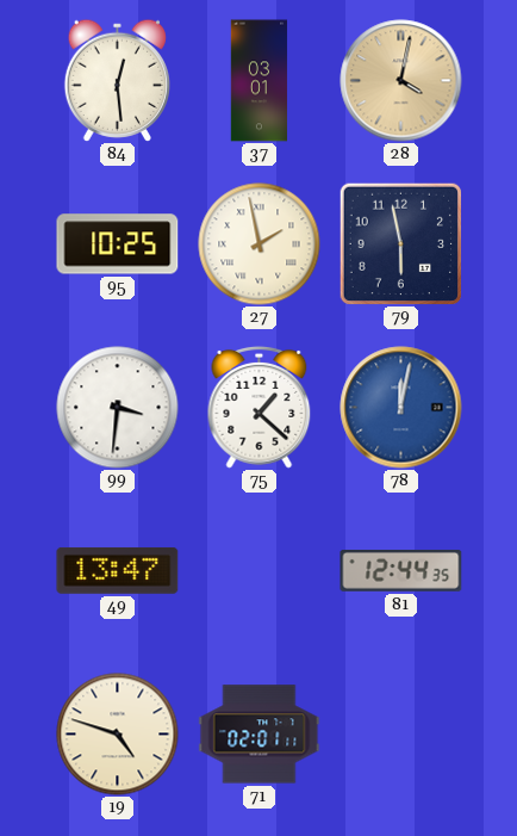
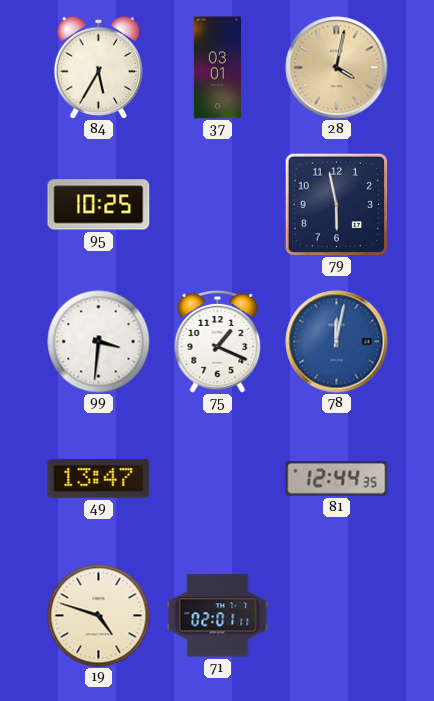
84: 12:29 -> 5:35
27: 1:58 -> none
75: 1:22 -> 1:19
